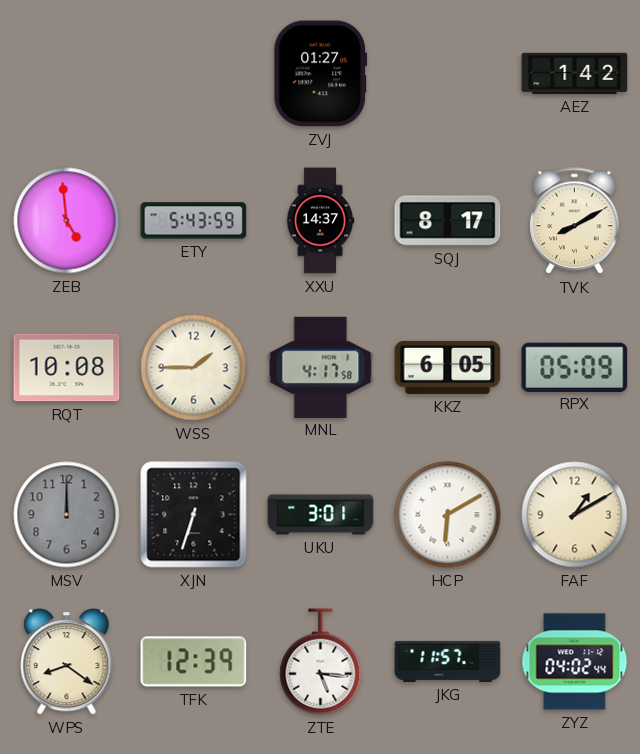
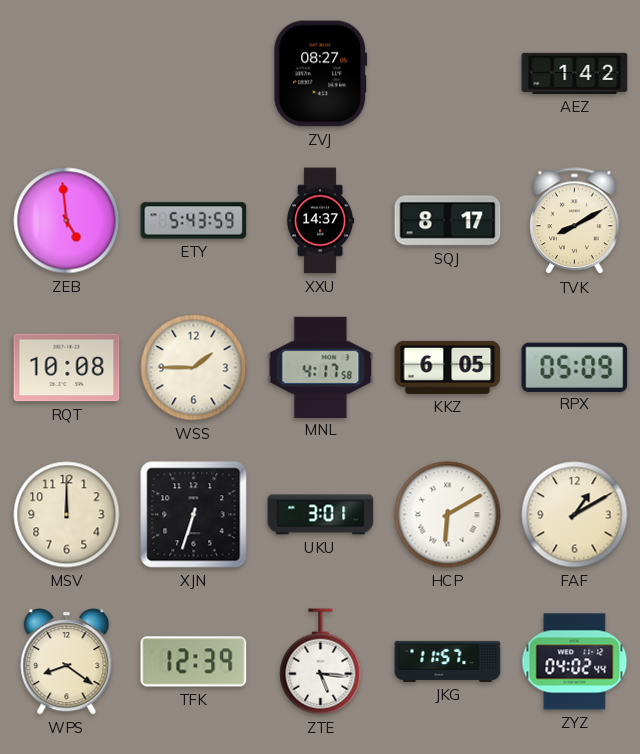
ZVJ: 01:27 -> 08:27
MSV dial: grey -> cream
